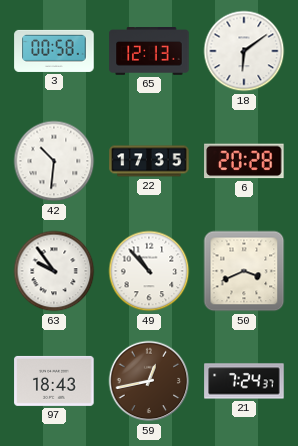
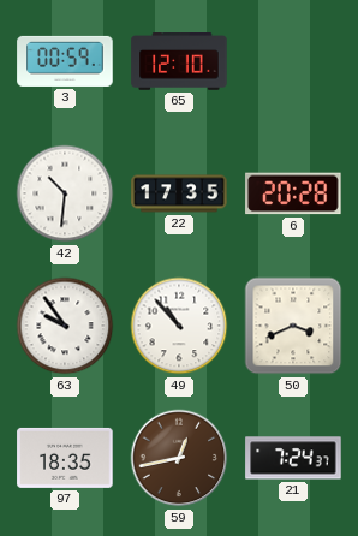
3: 00:58 -> 00:59
65: 12:13 -> 12:10
18: 6:09 -> none
97: 18:43 -> 18:35
